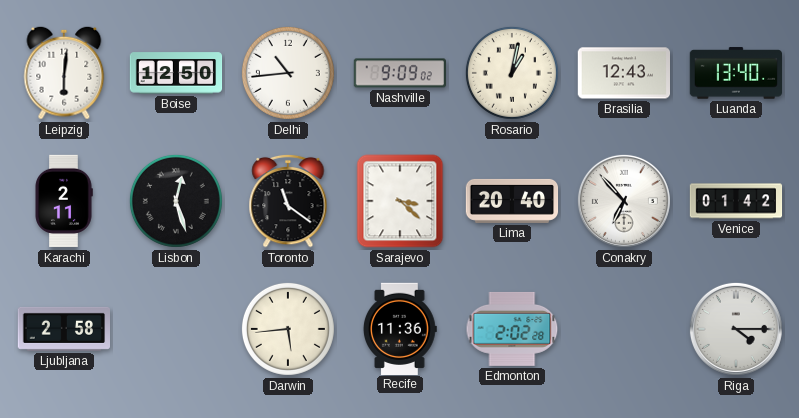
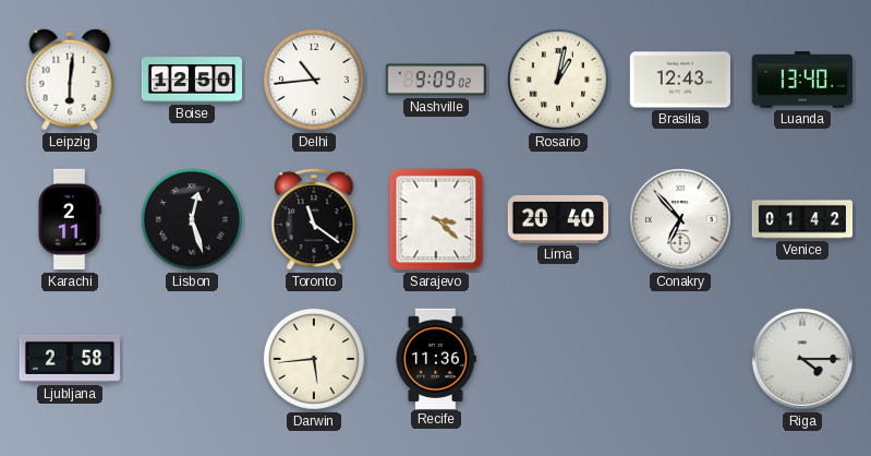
Edmonton: 2:02 -> none
